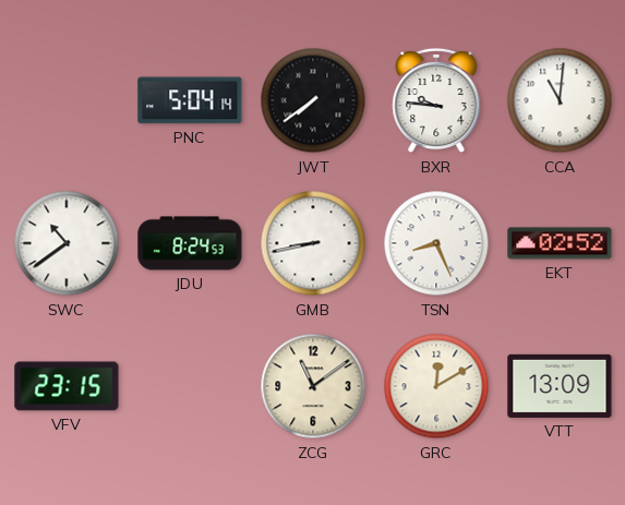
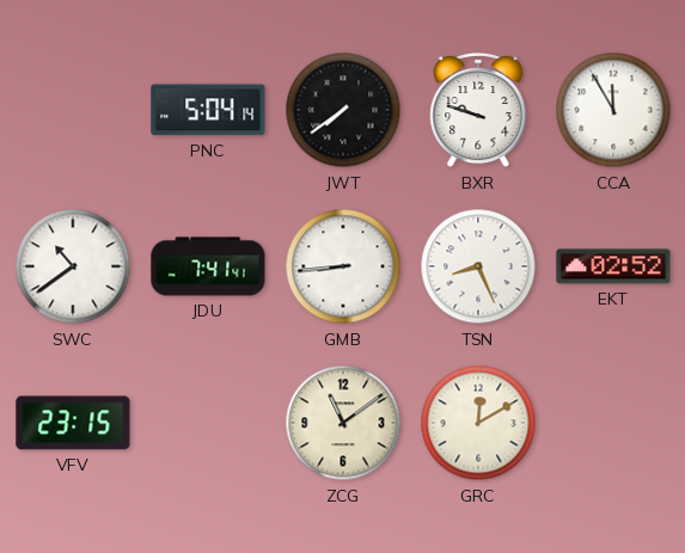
BXR: 9:46 -> 9:48
CCA: 11:01 -> 11:55
JDU: 8:24 -> 7:41
GMB: 8:43 -> 8:44
VTT: 13:09 -> none
